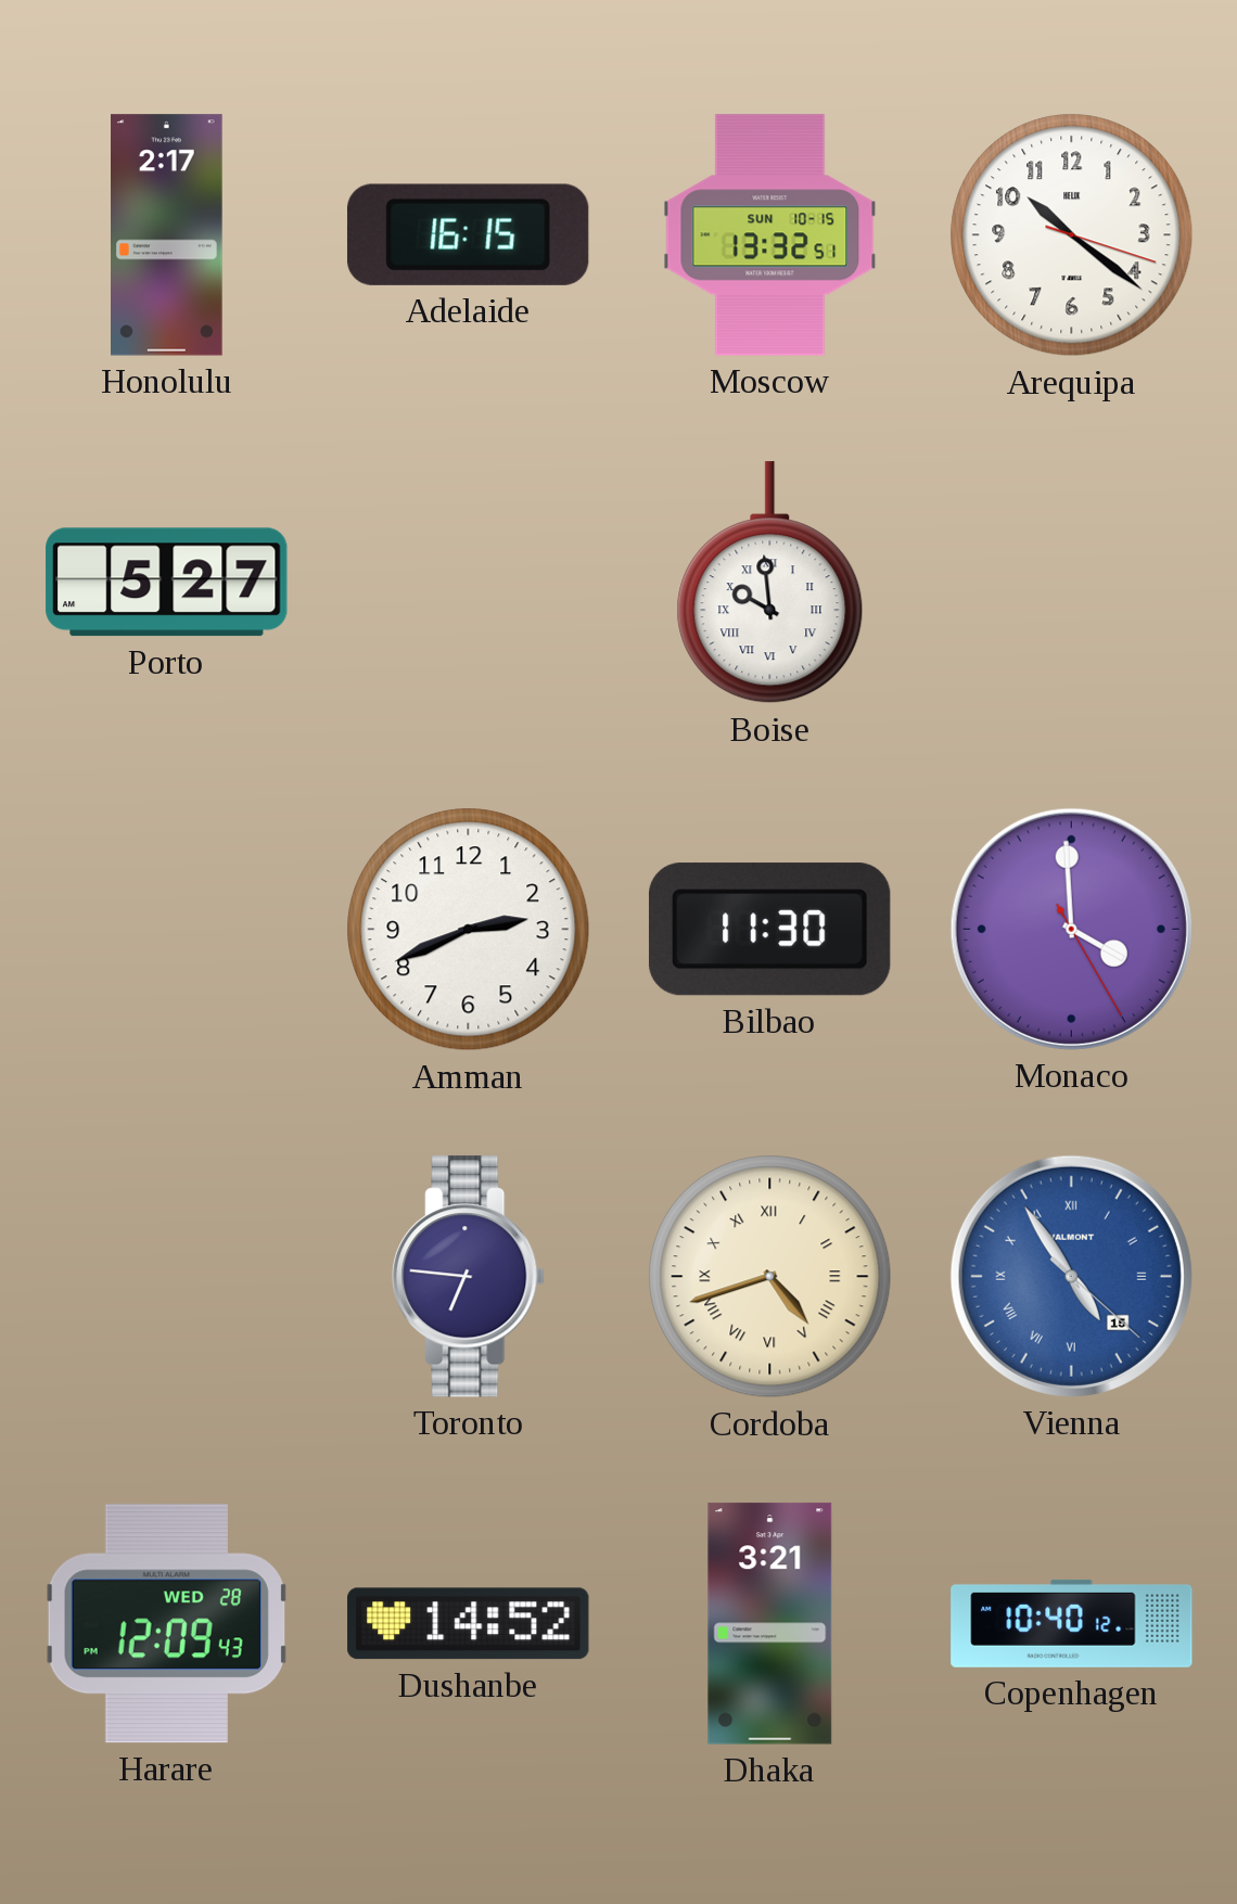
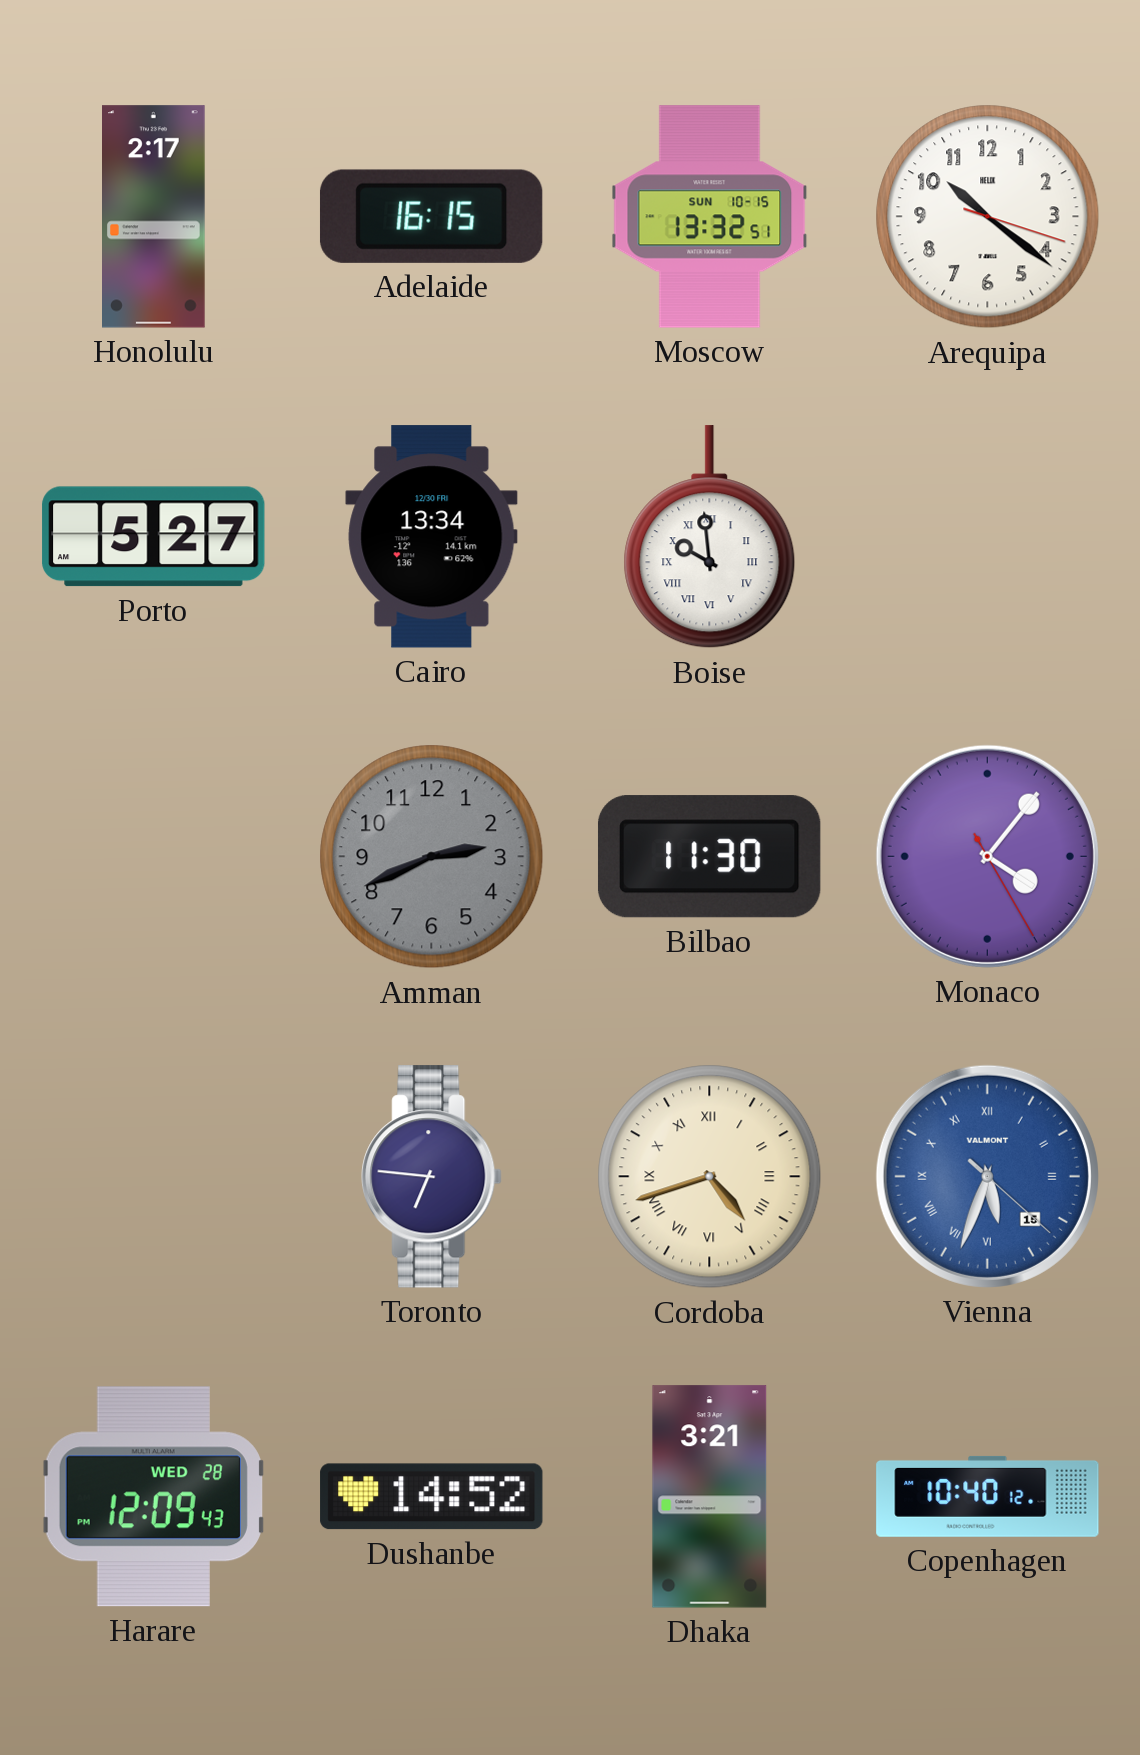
Cairo: none -> 13:34
Amman dial: white -> grey
Monaco: 3:59 -> 4:06
Vienna: 4:54 -> 5:33
